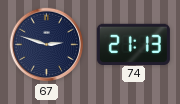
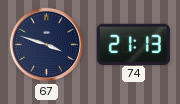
67: 2:48 -> 3:48
